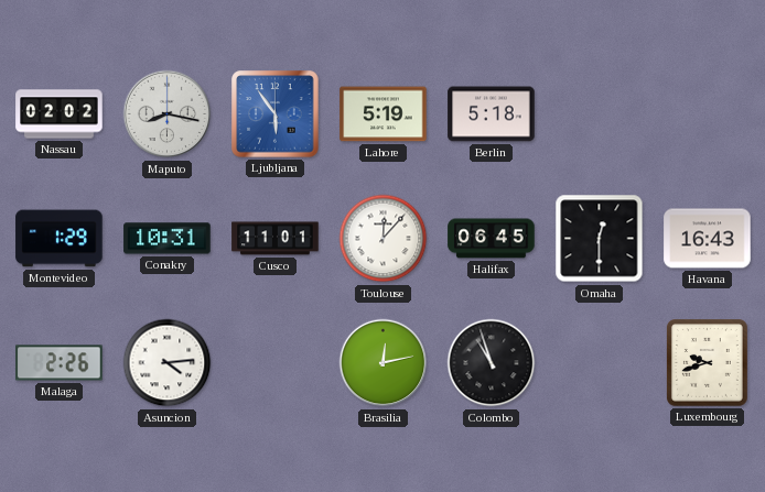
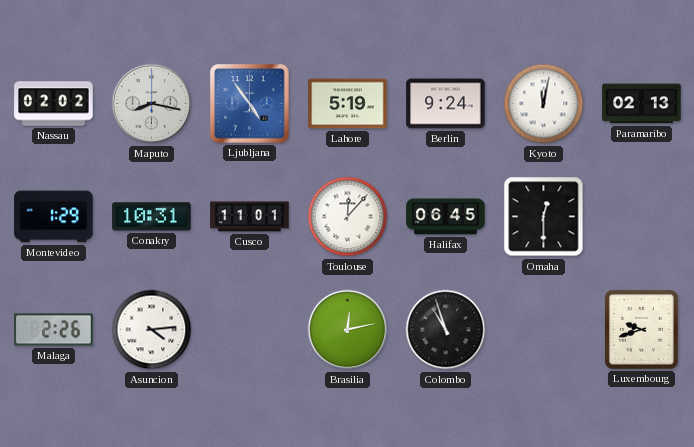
Ljubljana: 5:54 -> 4:54
Berlin: 5:18 -> 9:24
Kyoto: none -> 12:02
Paramaribo: none -> 02:13
Havana: 16:43 -> none
